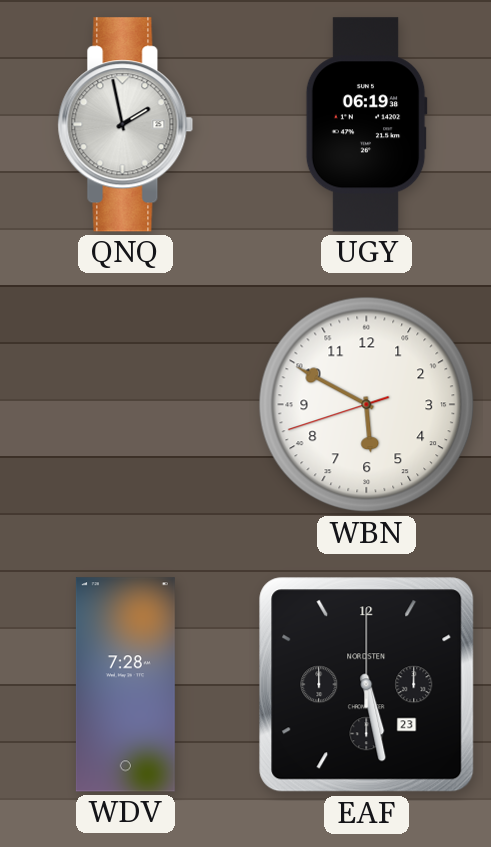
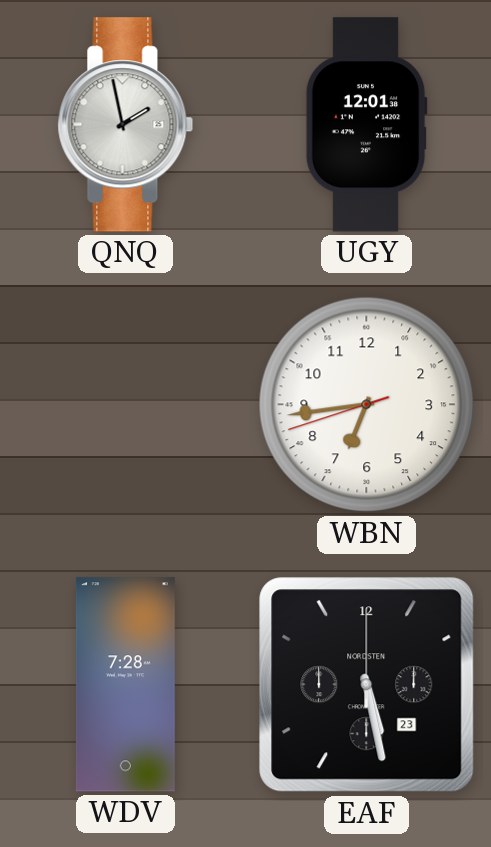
UGY: 06:19 -> 12:01
WBN: 5:49 -> 6:43
